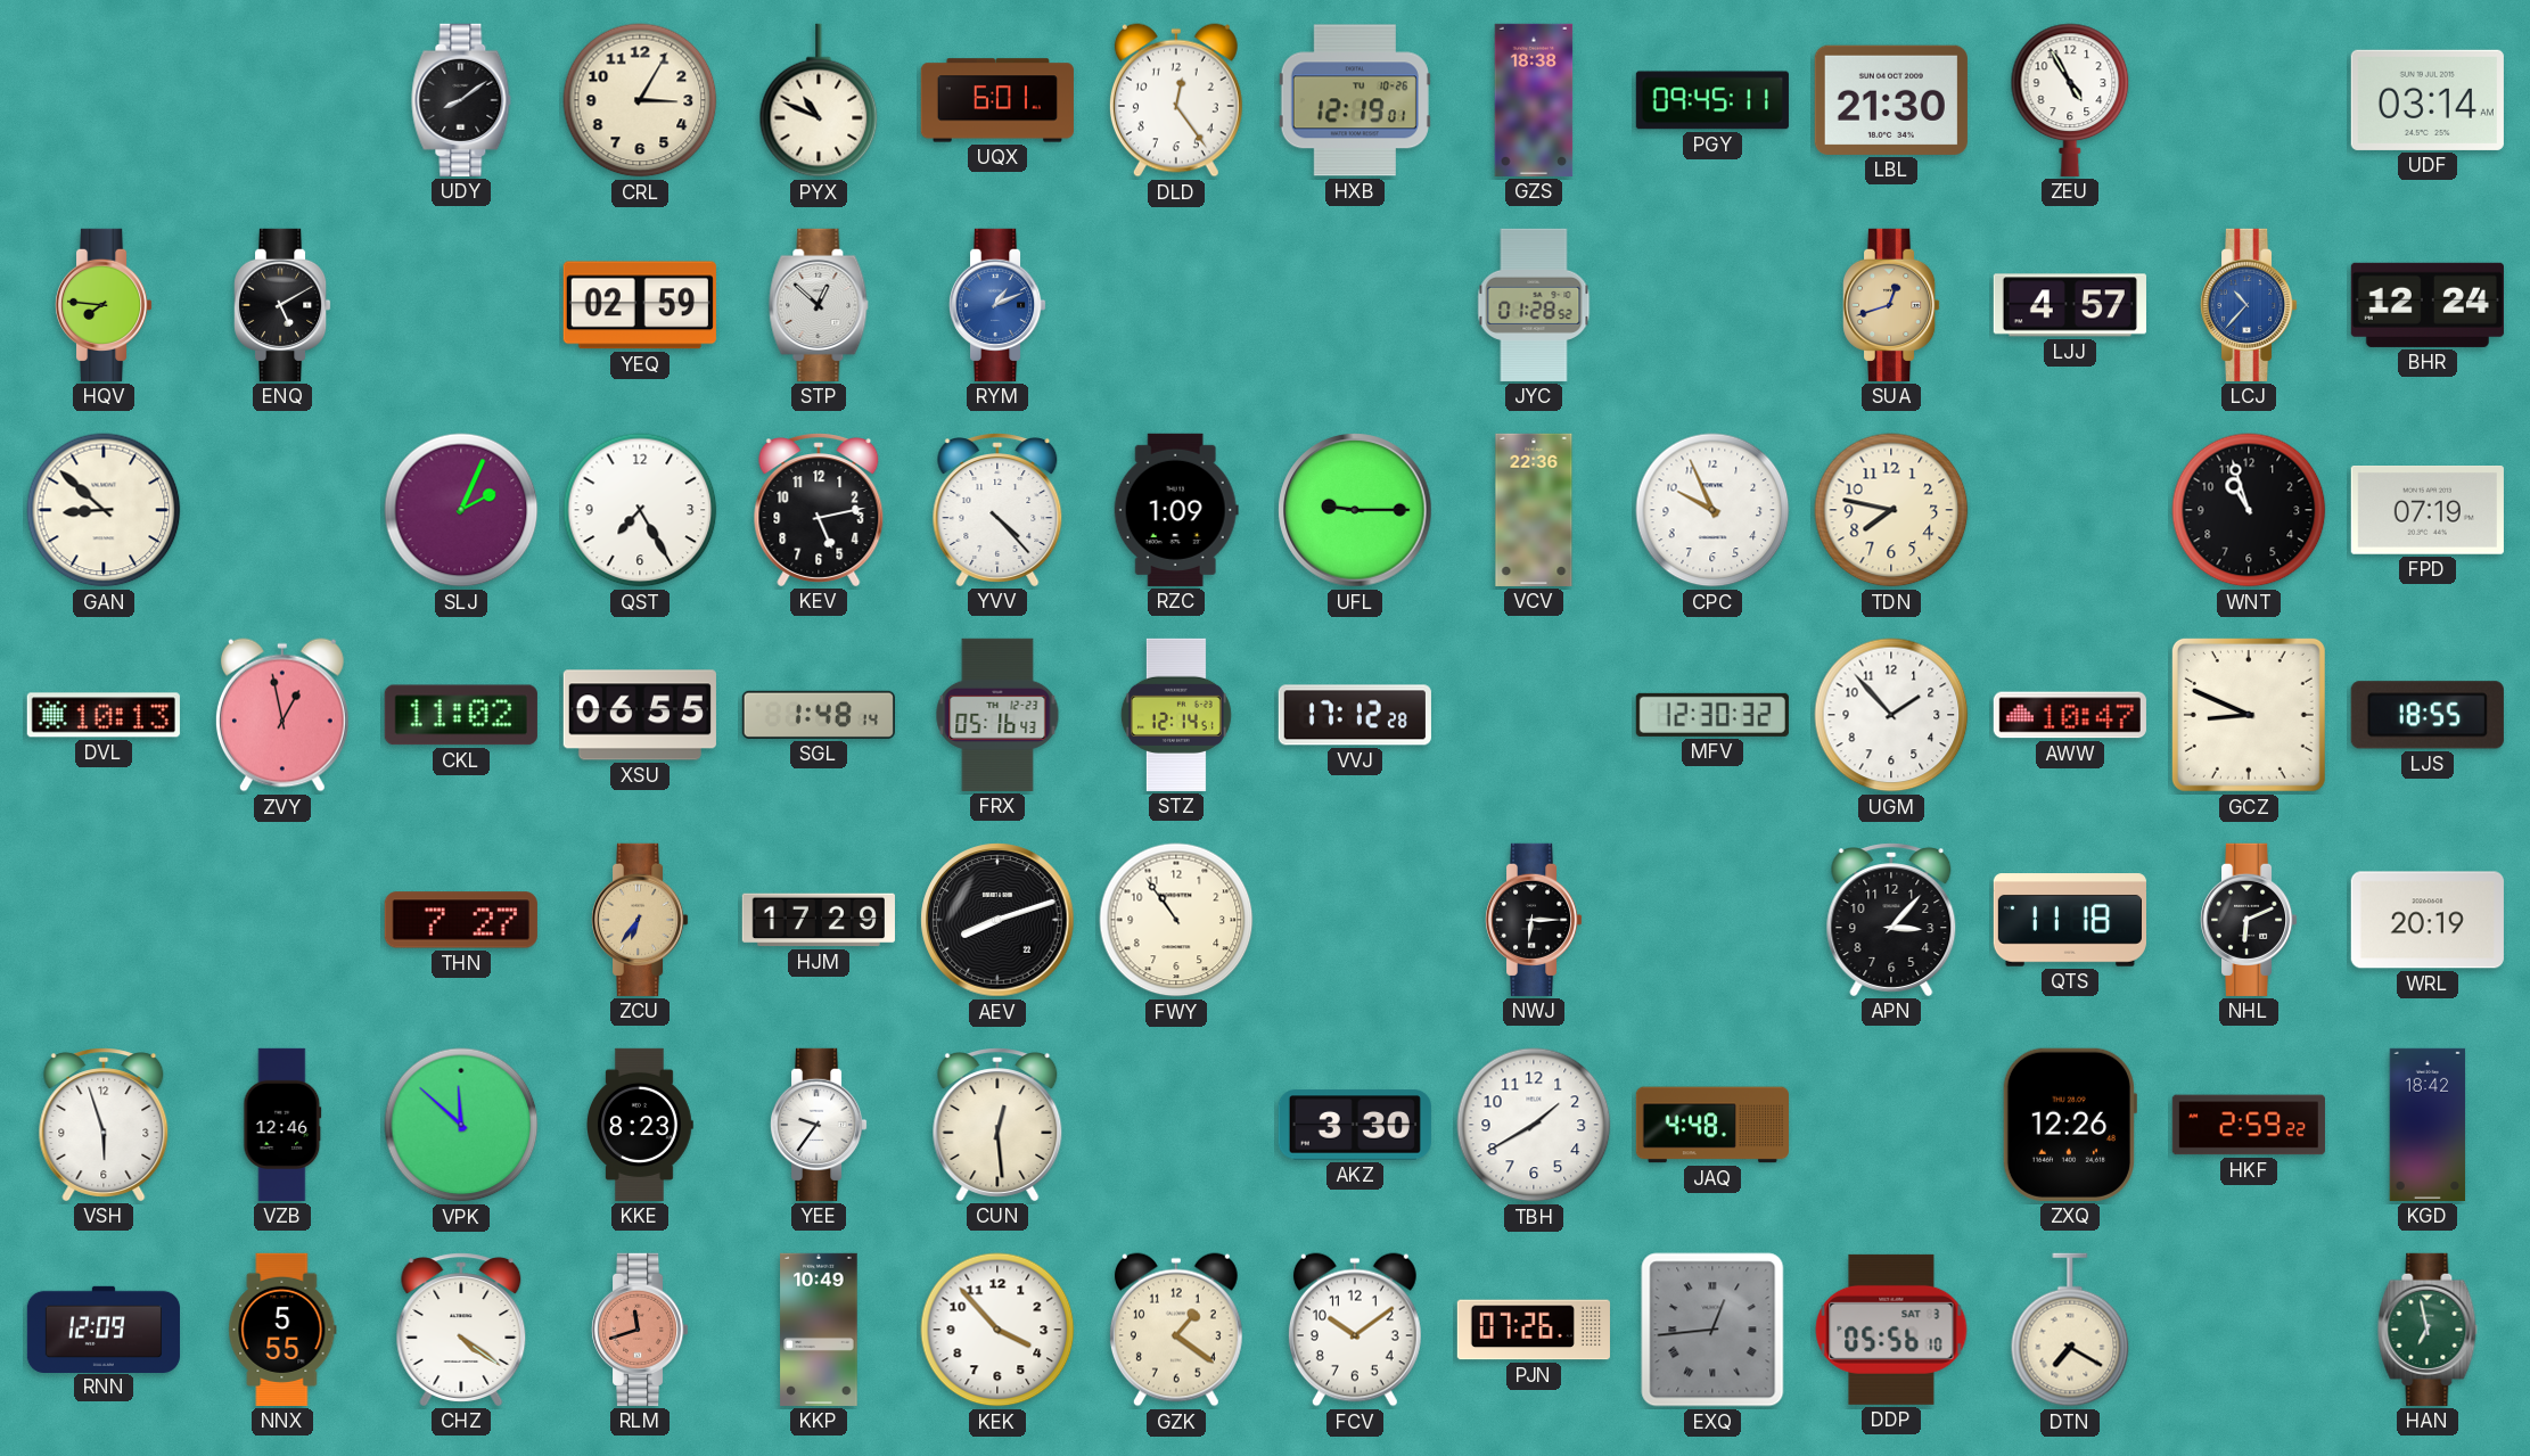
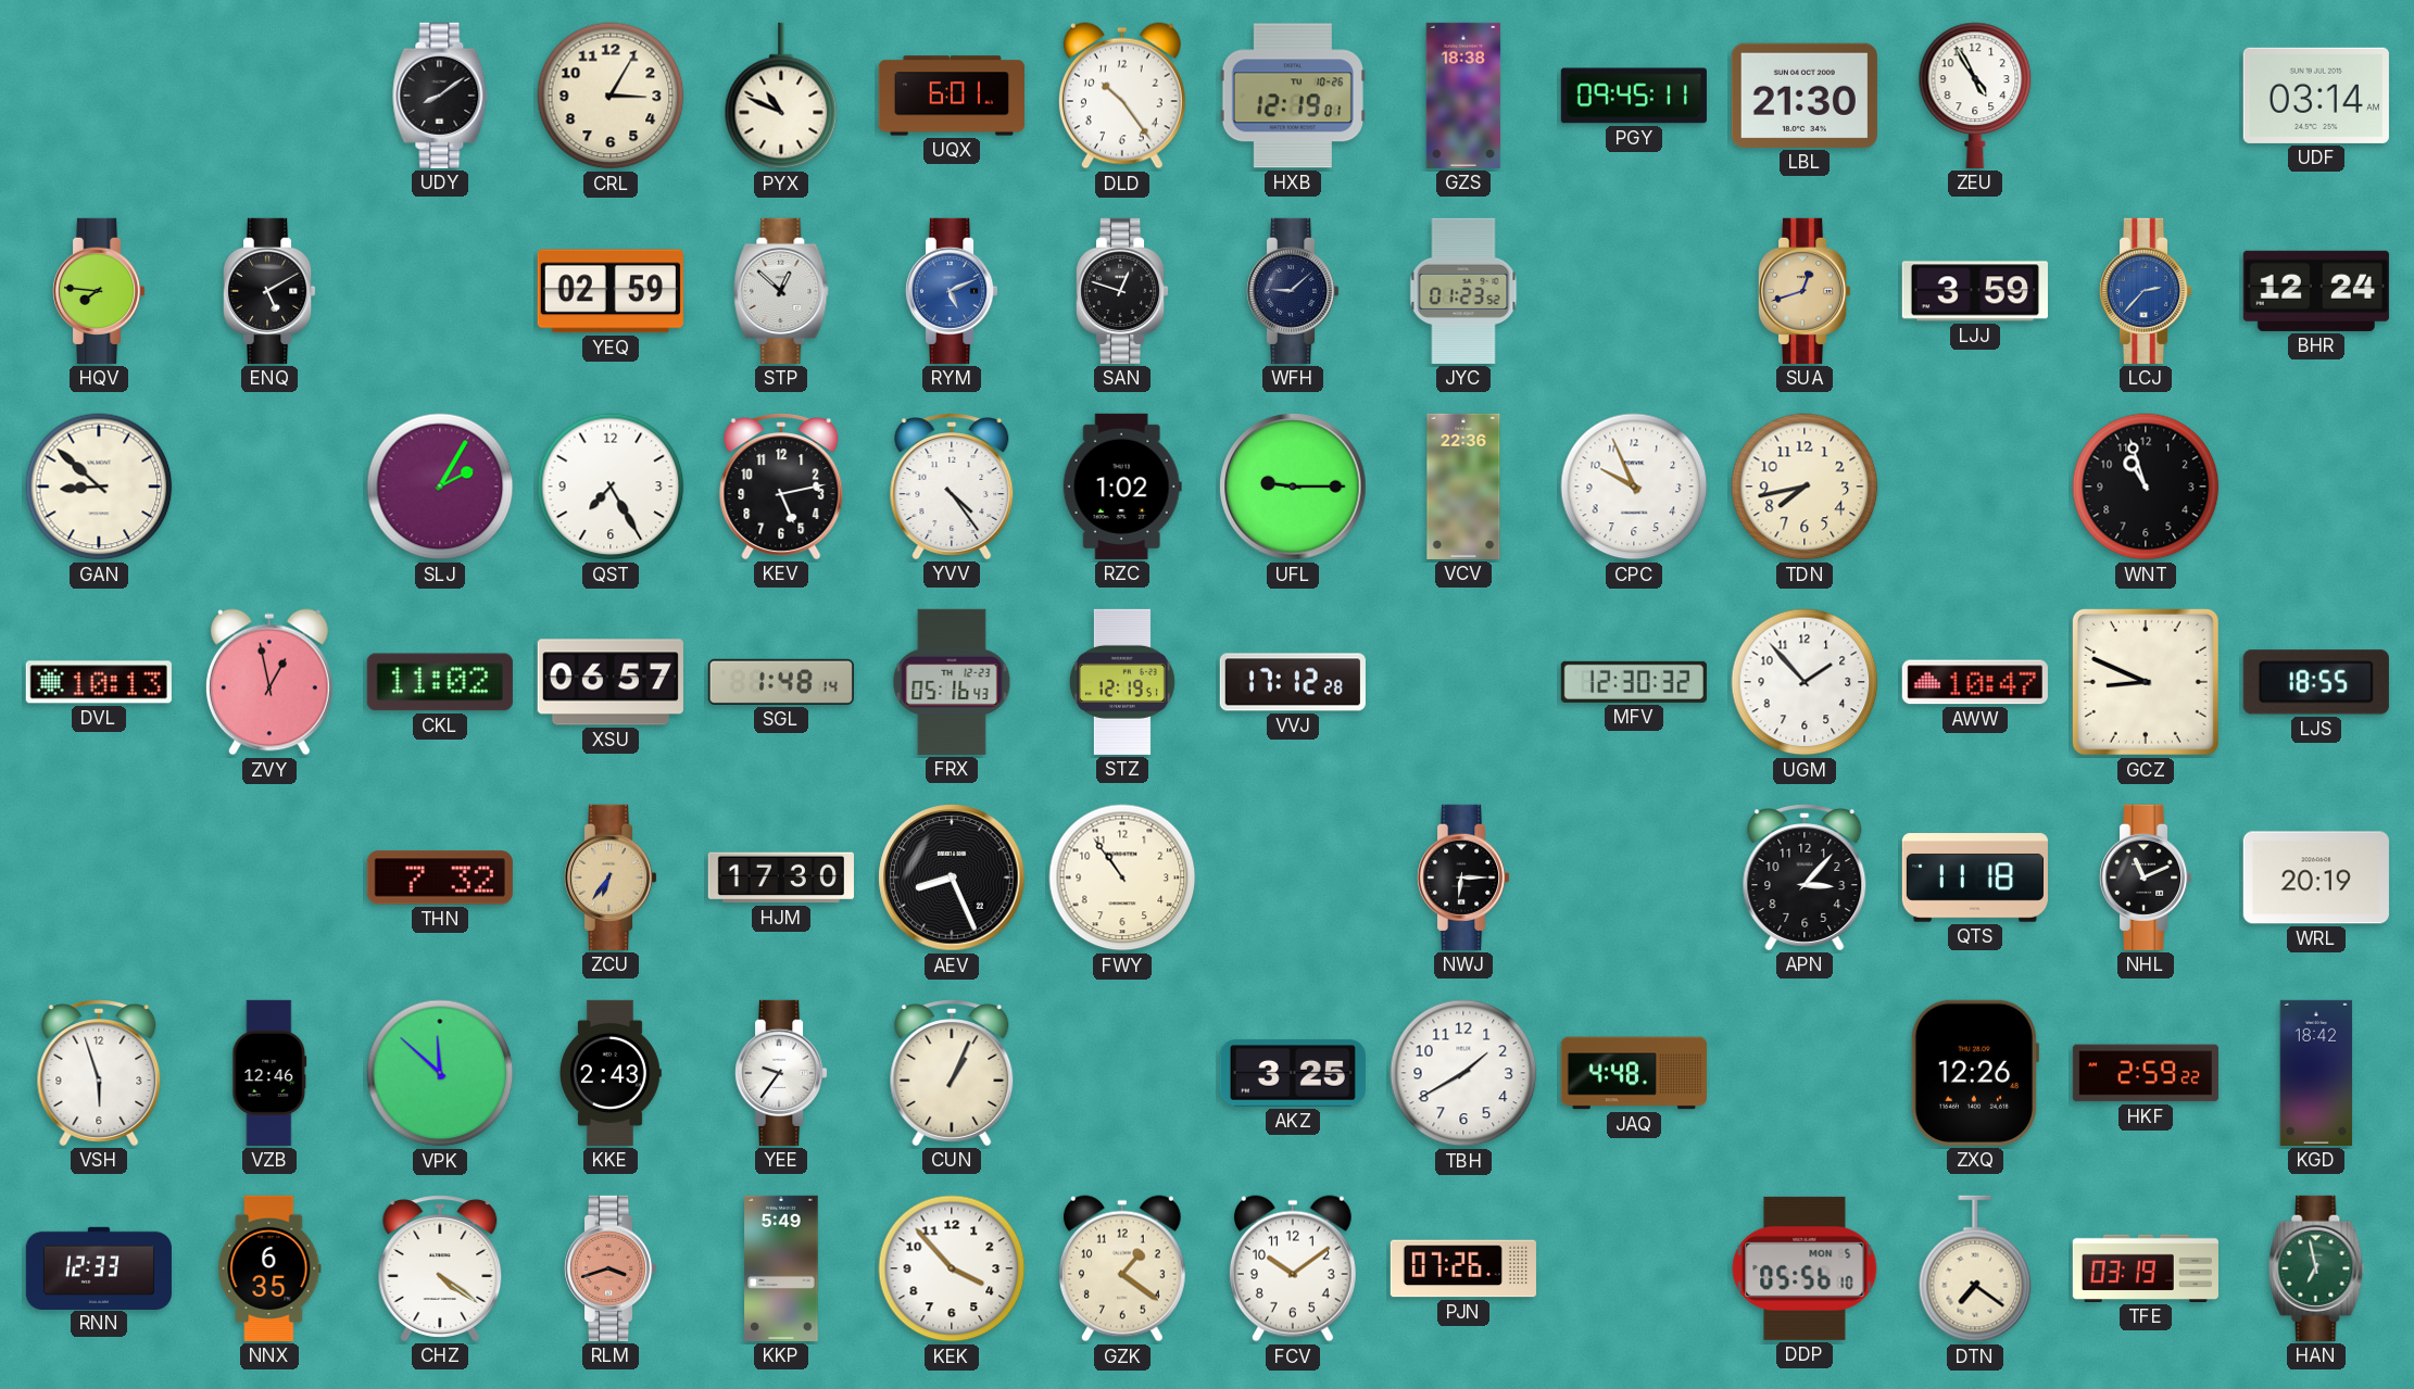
DLD: 12:24 -> 10:24
RYM: 1:11 -> 5:11
SAN: none -> 12:48
WFH: none -> 9:08
JYC: 01:28 -> 01:23
LJJ: 4:57 -> 3:59
LCJ: 10:37 -> 2:37
SLJ: 2:04 -> 2:05
YVV: 4:23 -> 4:24
RZC: 1:09 -> 1:02
TDN: 7:47 -> 7:43
FPD: 07:19 -> none
XSU: 06:55 -> 06:57
STZ: 12:14 -> 12:19
THN: 7:27 -> 7:32
HJM: 17:29 -> 17:30
AEV: 8:12 -> 8:26
NHL: 6:11 -> 11:11
KKE: 8:23 -> 2:43
CUN: 12:29 -> 1:04
AKZ: 3:30 -> 3:25
RNN: 12:09 -> 12:33
NNX: 5:55 -> 6:35
RLM: 11:42 -> 3:42
KKP: 10:49 -> 5:49
EXQ: 12:44 -> none
DDP date: SAT 3 -> MON 5
DTN: 7:20 -> 7:21
TFE: none -> 03:19
